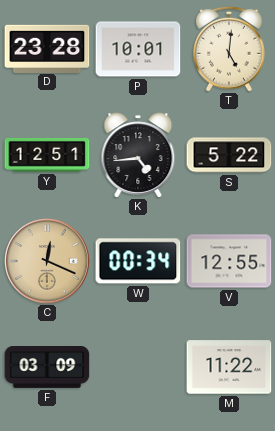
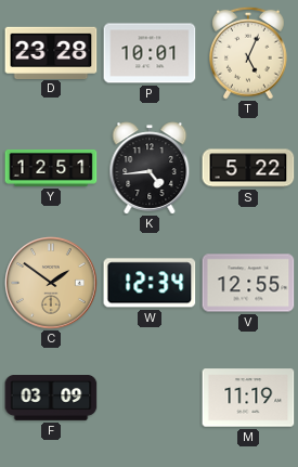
T: 5:01 -> 5:04
C: 12:19 -> 1:51
W: 00:34 -> 12:34
M: 11:22 -> 11:19
